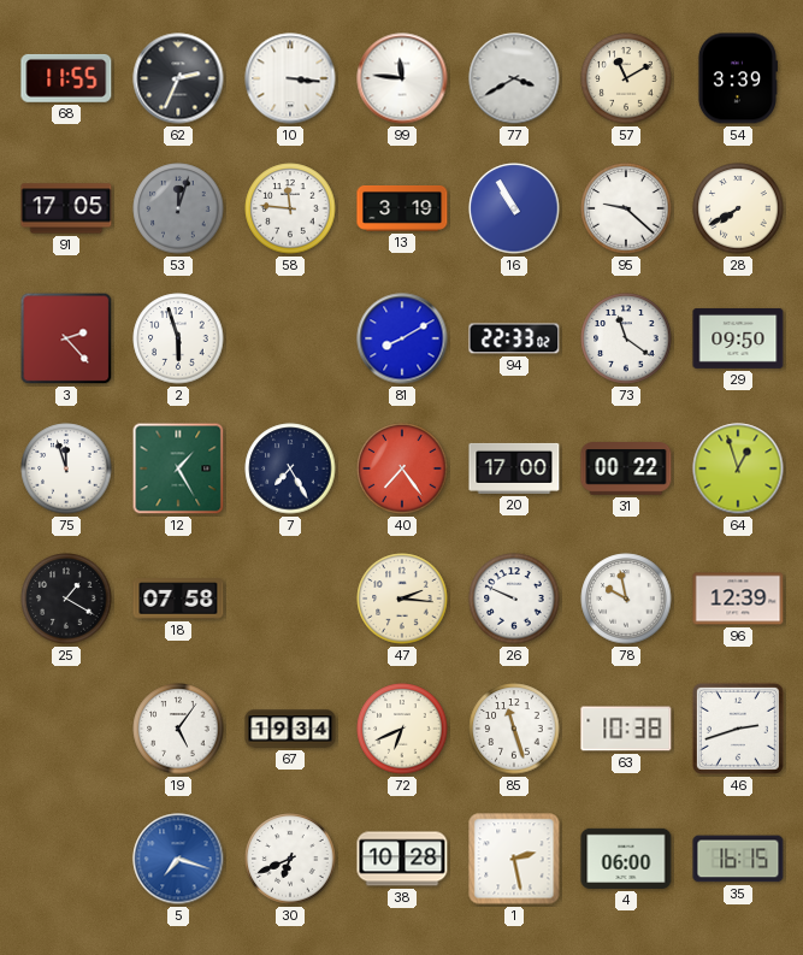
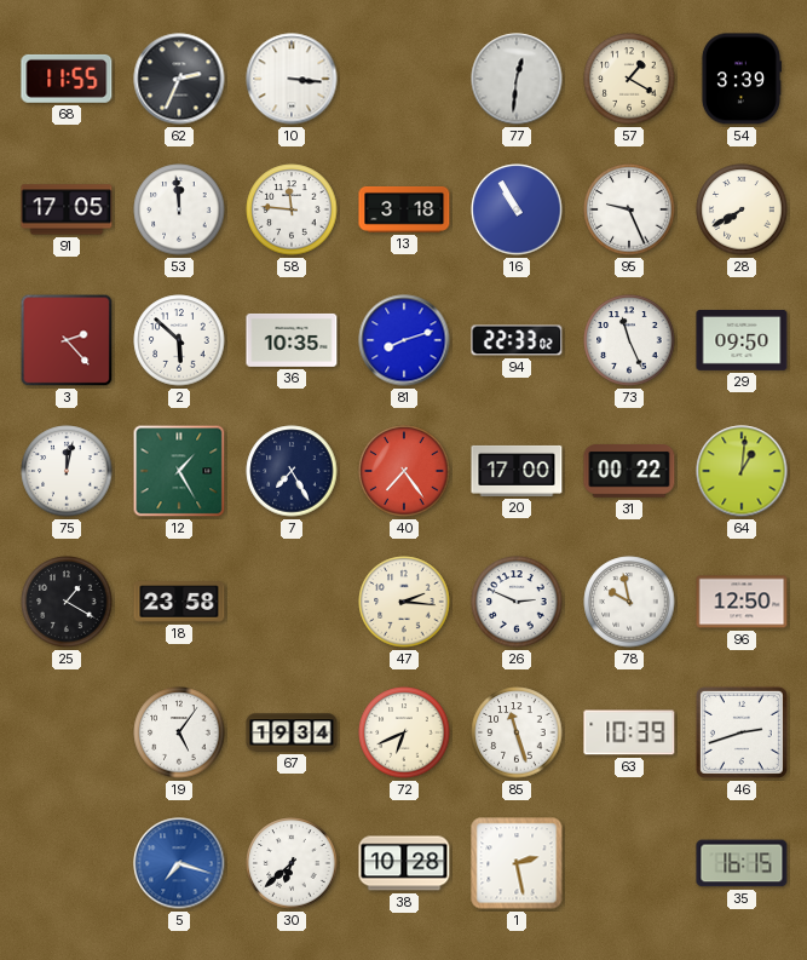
99: 11:46 -> none
77: 3:40 -> 12:31
57: 11:10 -> 1:20
53: 12:03 -> 11:59
53 dial: grey -> white
13: 3:19 -> 3:18
95: 9:22 -> 9:26
2: 5:57 -> 5:52
36: none -> 10:35
81: 8:10 -> 8:12
73: 11:21 -> 11:26
75: 11:57 -> 12:02
64: 12:57 -> 1:01
18: 07:58 -> 23:58
26: 9:49 -> 2:49
96: 12:39 -> 12:50
63: 10:38 -> 10:39
30: 6:41 -> 6:38
4: 06:00 -> none
